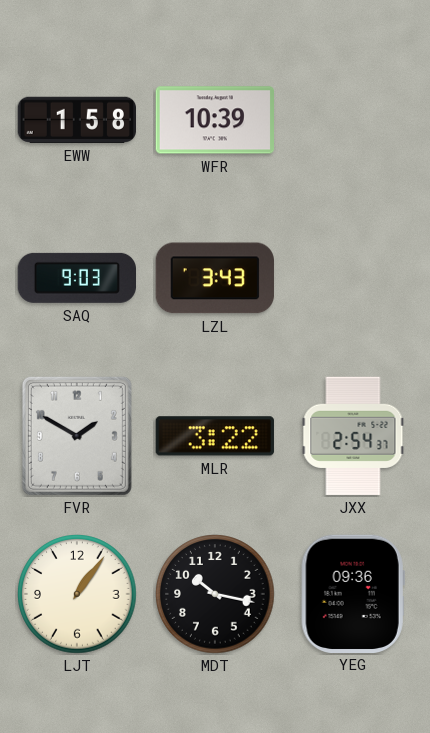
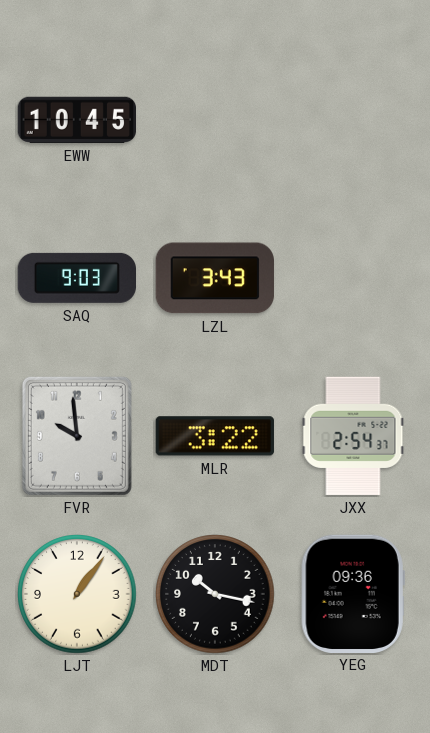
EWW: 1:58 -> 10:45
WFR: 10:39 -> none
FVR: 1:50 -> 9:59
